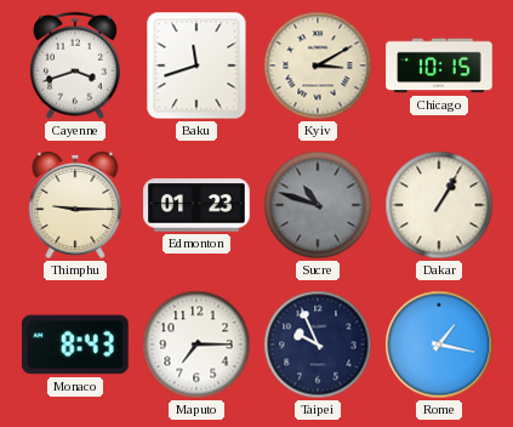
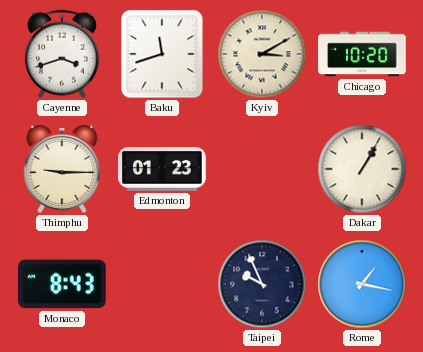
Chicago: 10:15 -> 10:20
Sucre: 10:48 -> none
Maputo: 7:15 -> none
